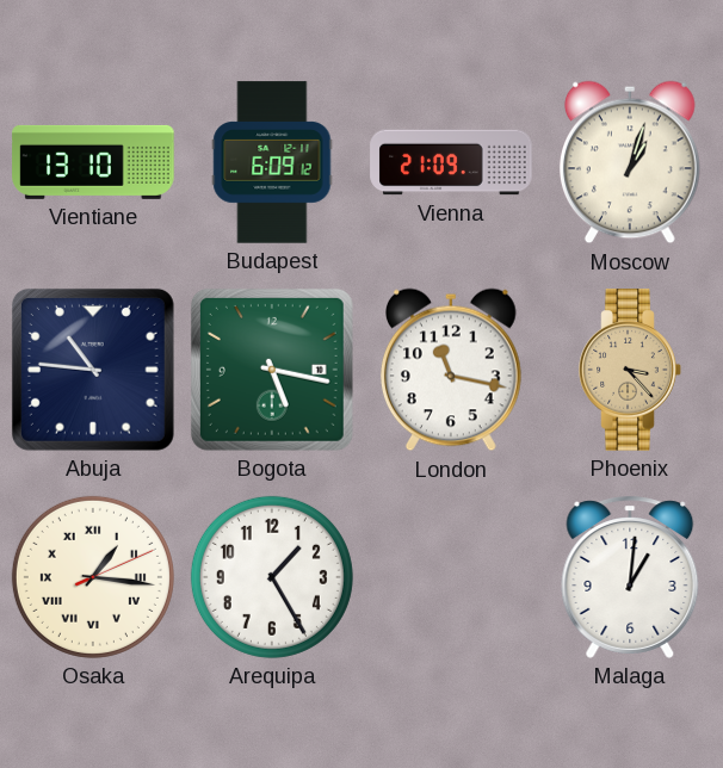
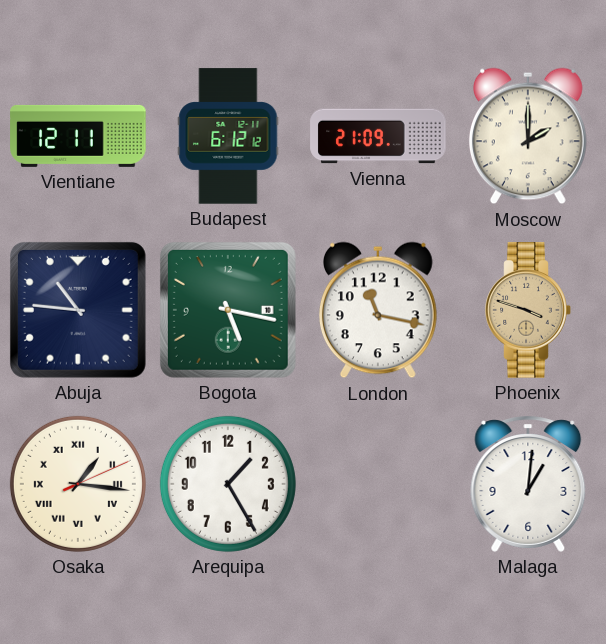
Vientiane: 13:10 -> 12:11
Budapest: 6:09 -> 6:12
Moscow: 1:03 -> 2:00
Phoenix: 3:23 -> 3:48
